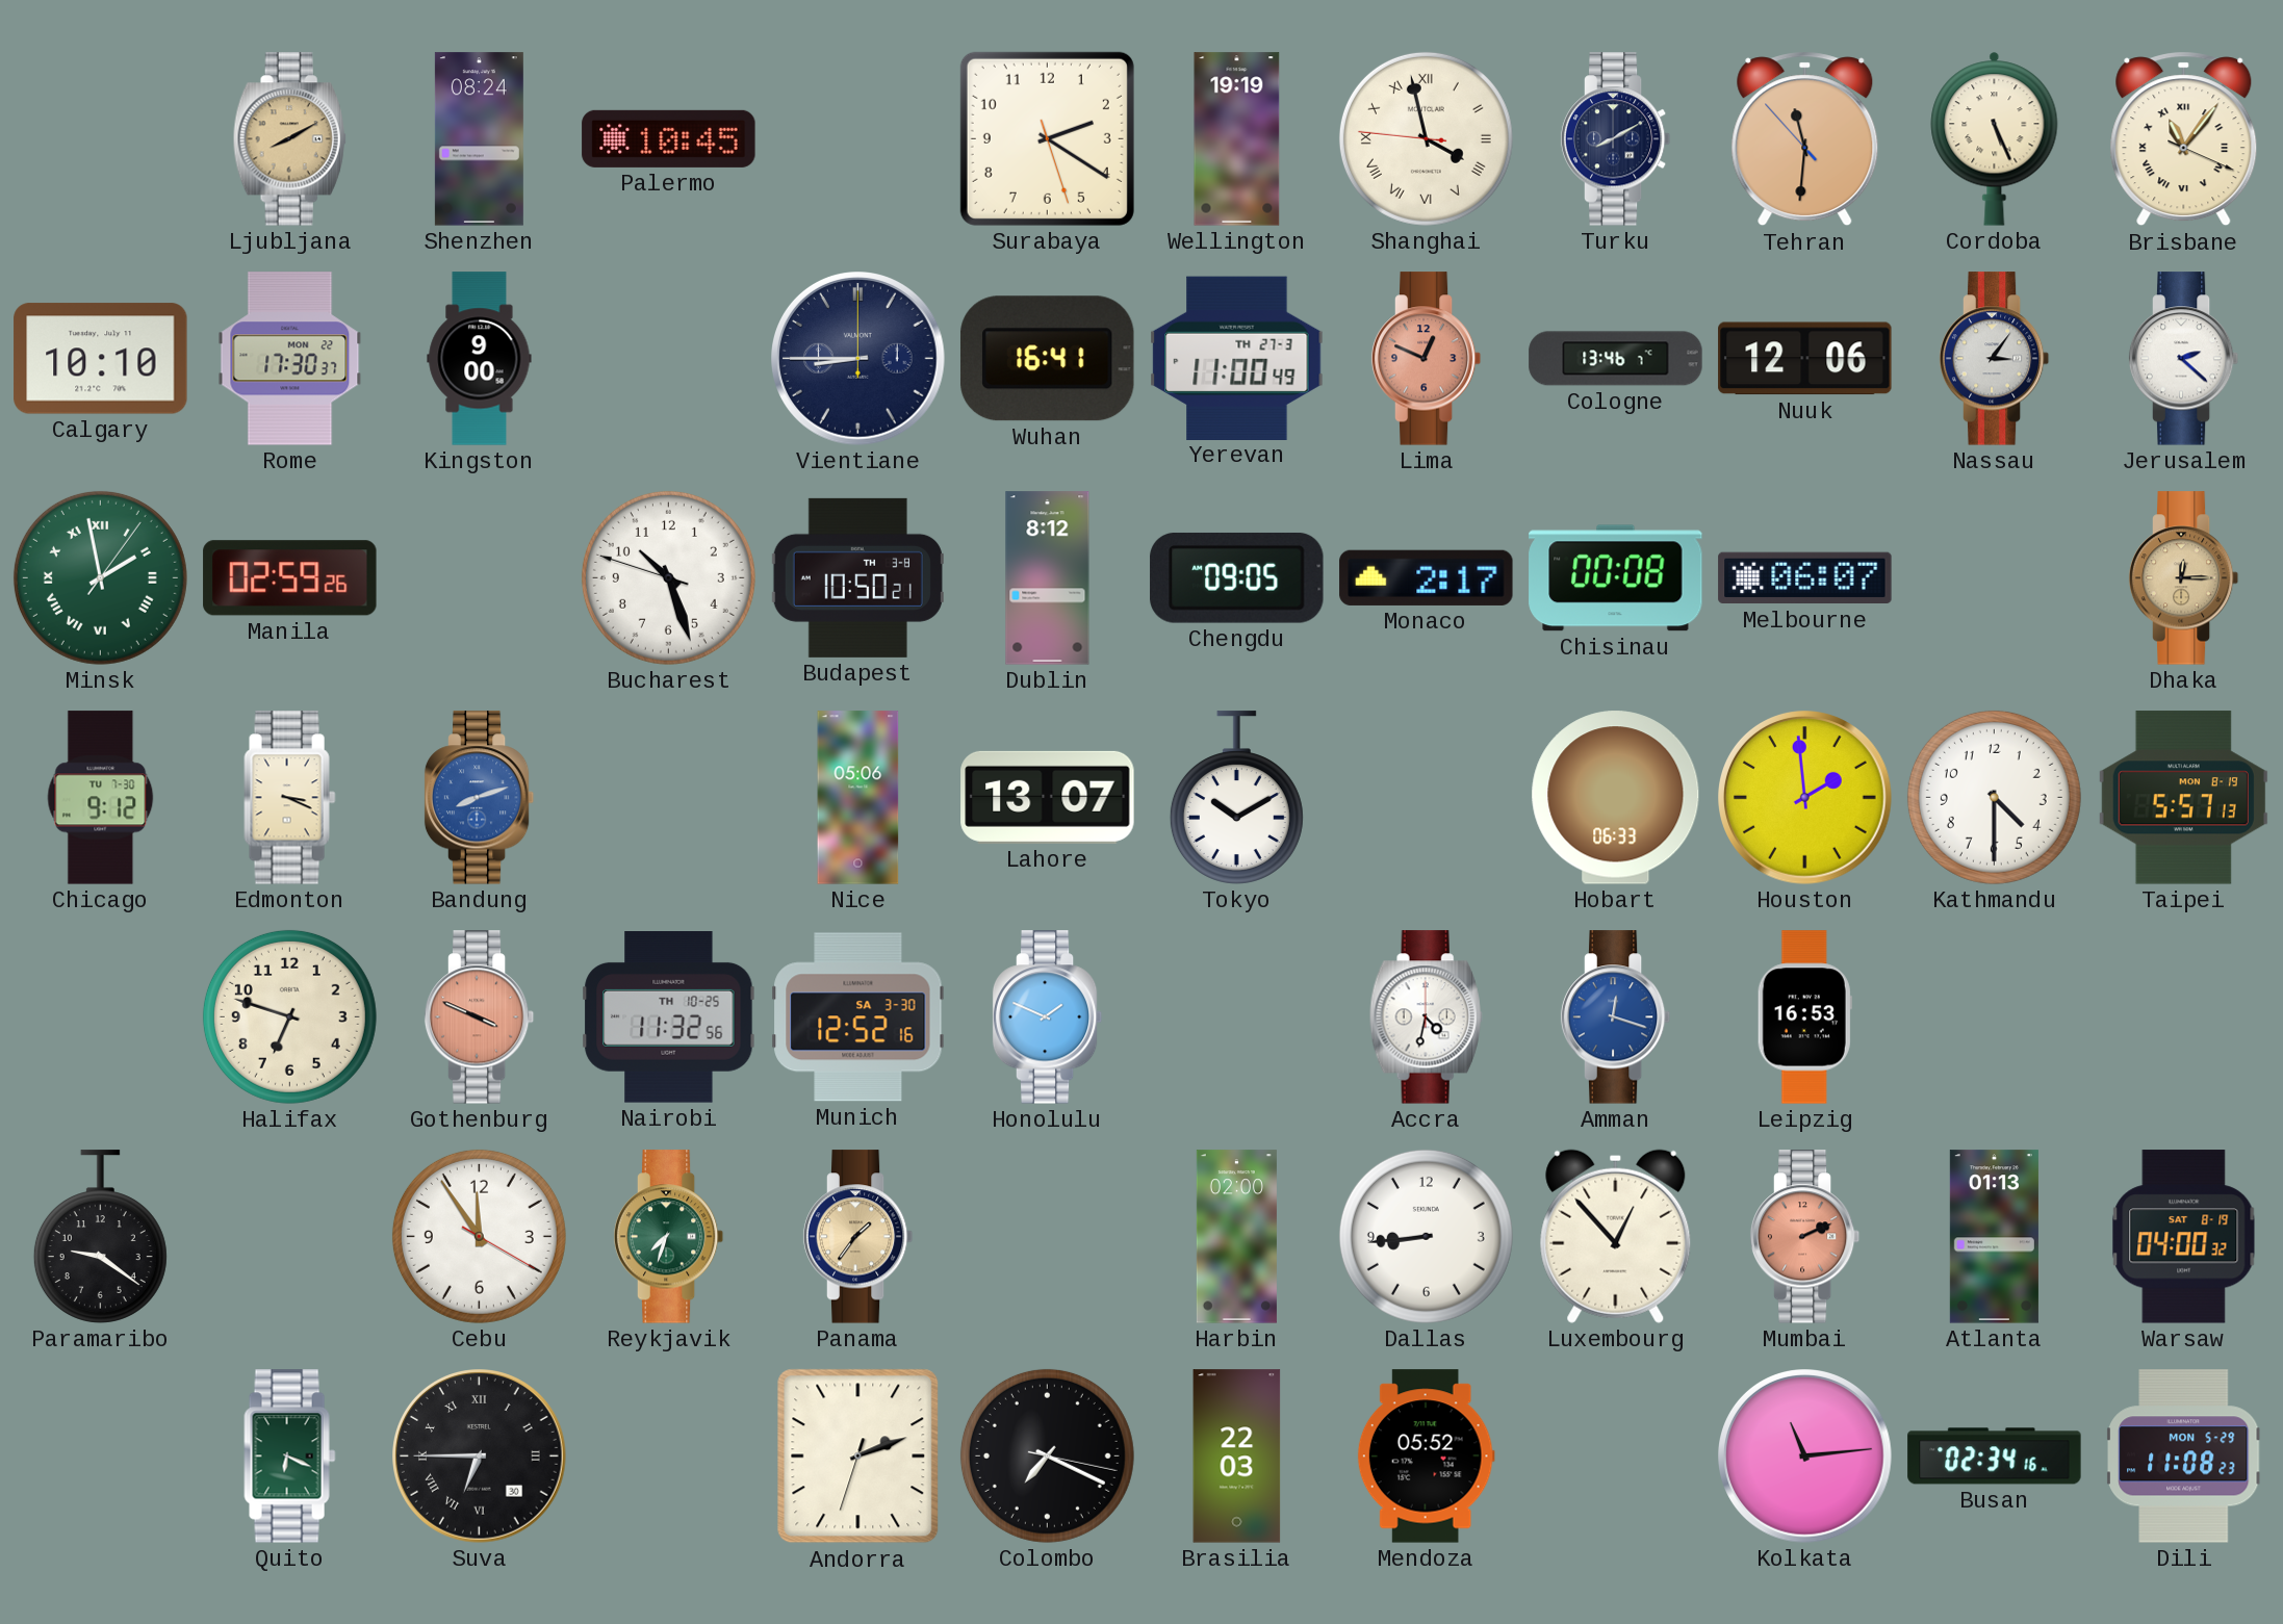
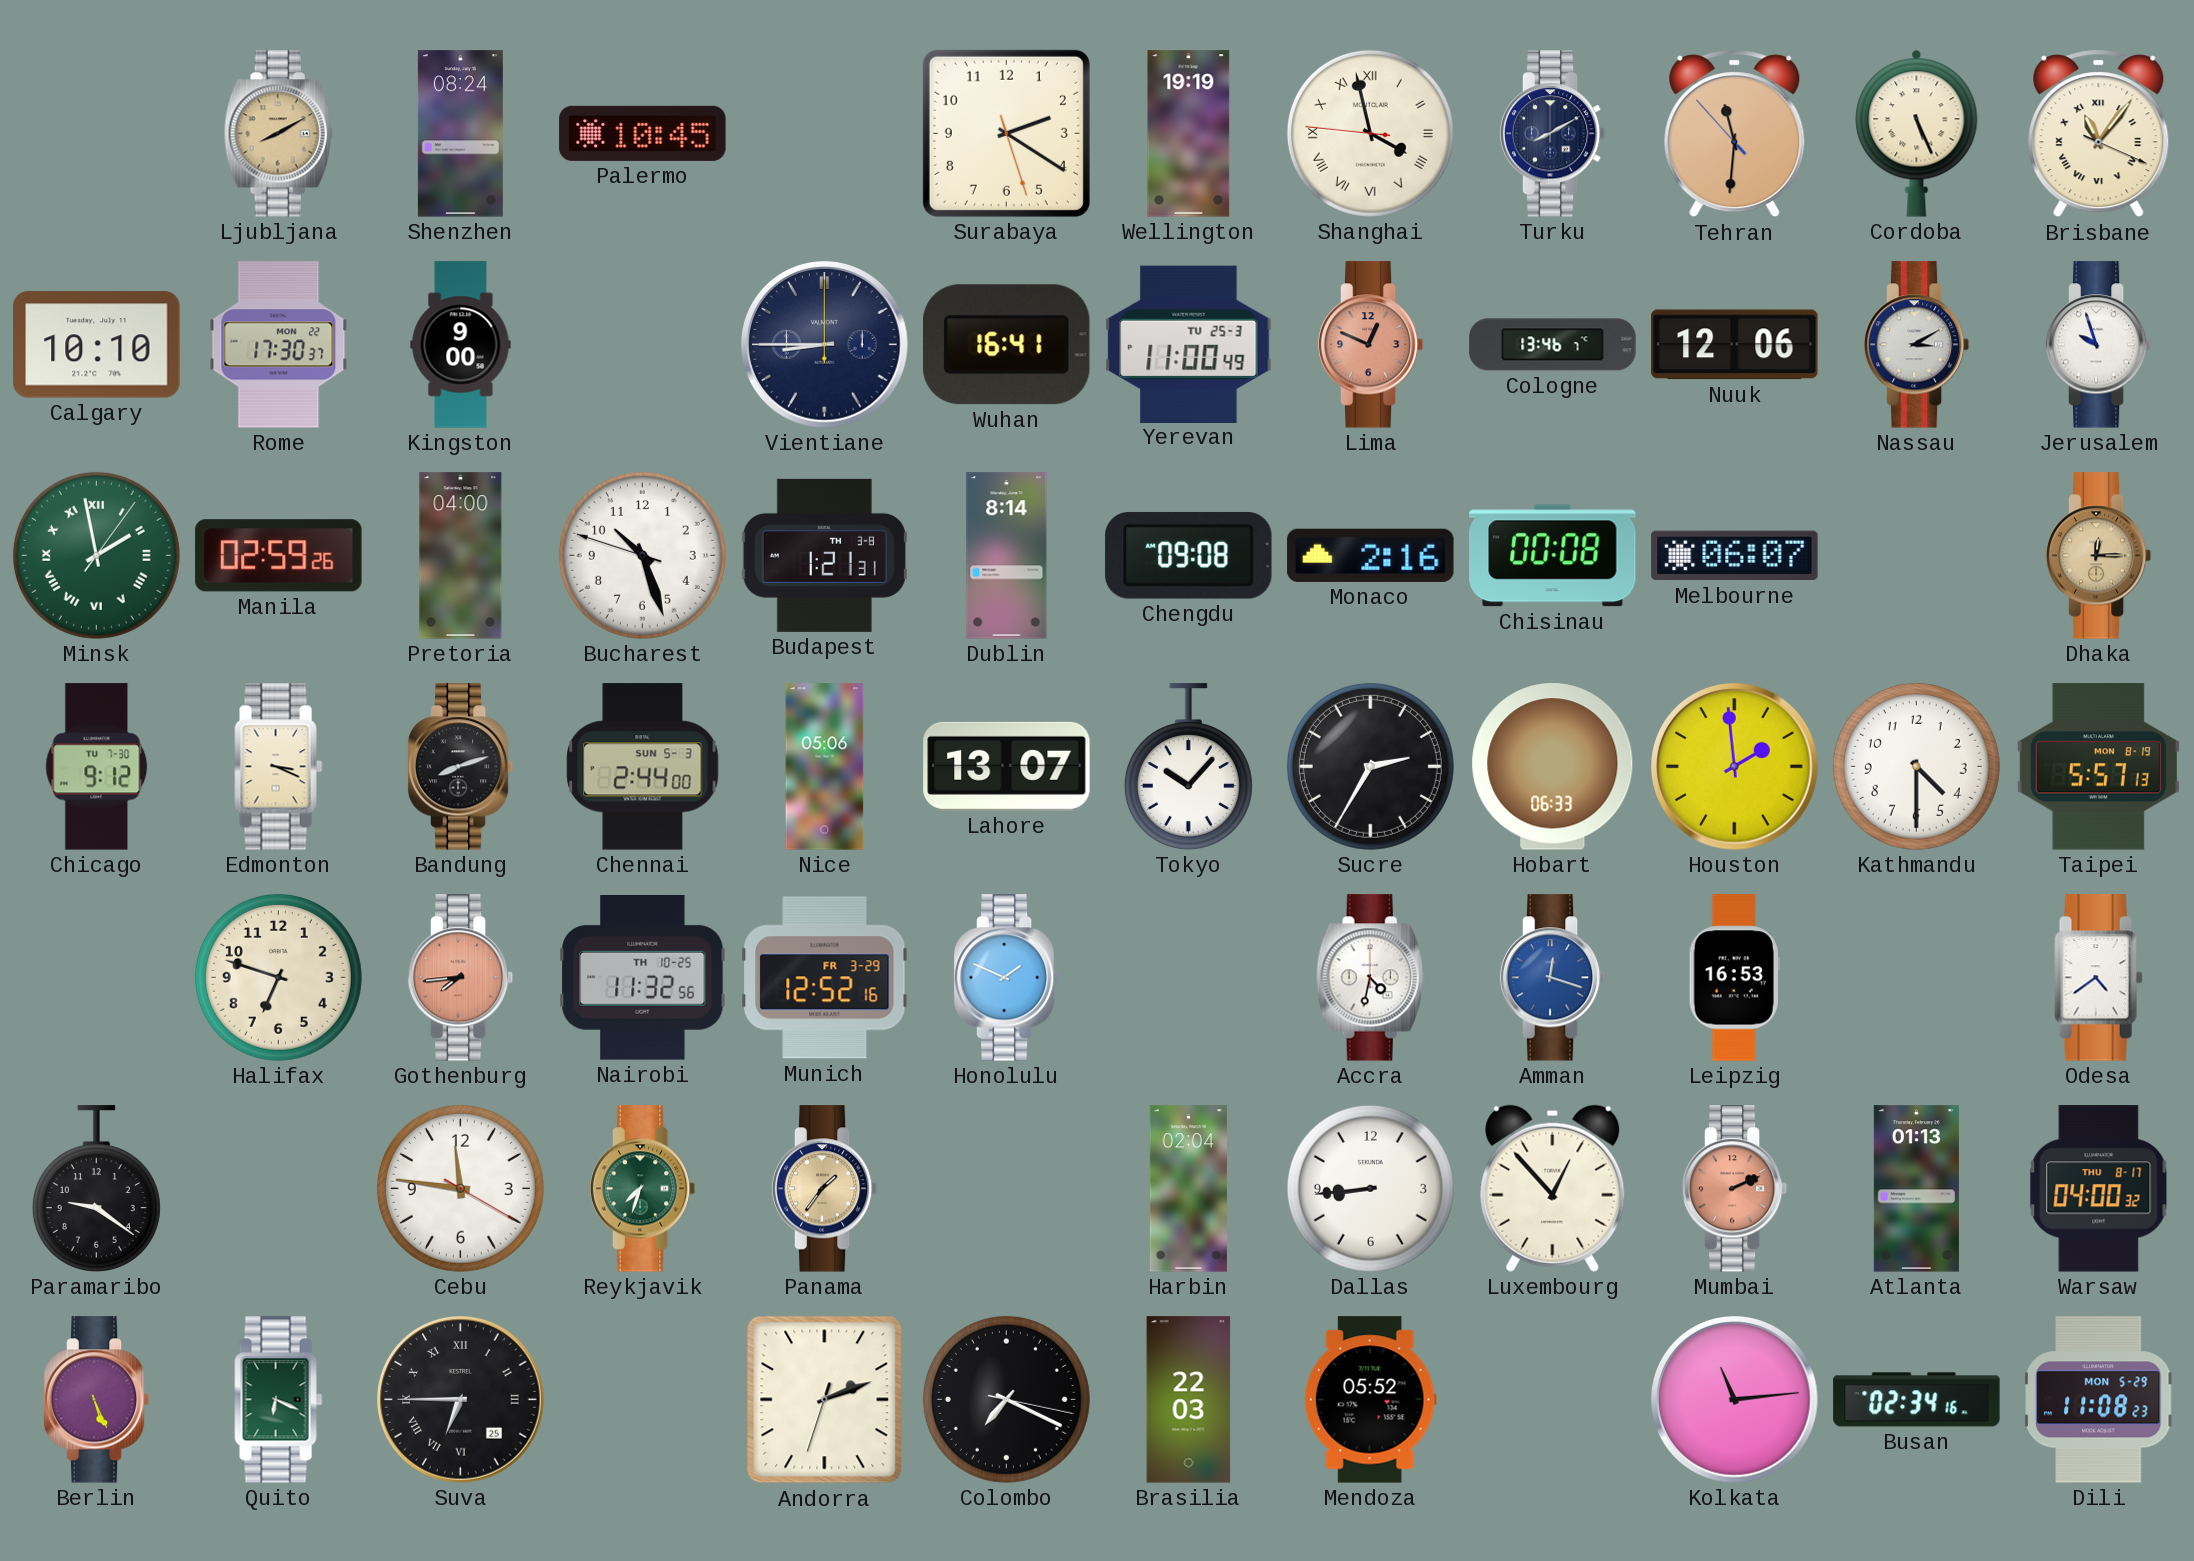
Yerevan date: TH 27-3 -> TU 25-3
Nassau: 3:06 -> 3:10
Jerusalem: 2:22 -> 9:57
Pretoria: none -> 04:00
Budapest: 10:50 -> 1:21
Dublin: 8:12 -> 8:14
Chengdu: 09:05 -> 09:08
Monaco: 2:17 -> 2:16
Bandung dial: blue -> black
Chennai: none -> 2:44
Tokyo: 10:10 -> 10:07
Sucre: none -> 2:35
Gothenburg: 3:49 -> 7:44
Munich date: SA 3-30 -> FR 3-29
Odesa: none -> 4:39
Cebu: 11:54 -> 11:46
Harbin: 02:00 -> 02:04
Warsaw date: SAT 8-19 -> THU 8-17
Berlin: none -> 5:26
Suva date: 30 -> 25
